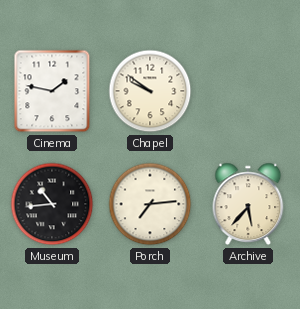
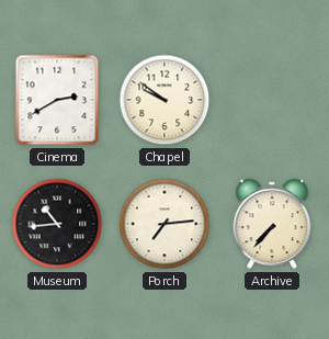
Cinema: 1:47 -> 2:40
Archive: 5:37 -> 7:37
